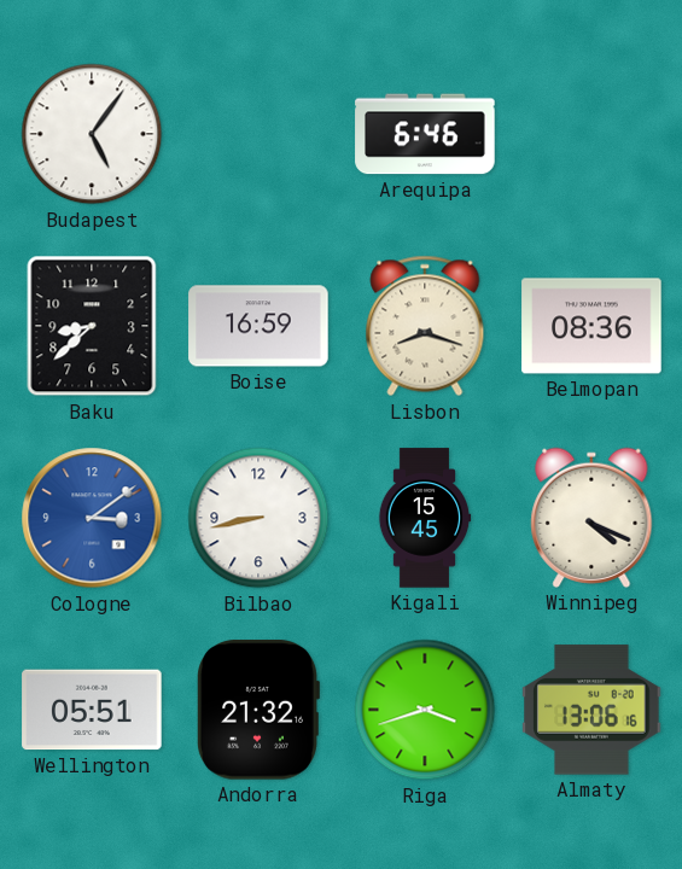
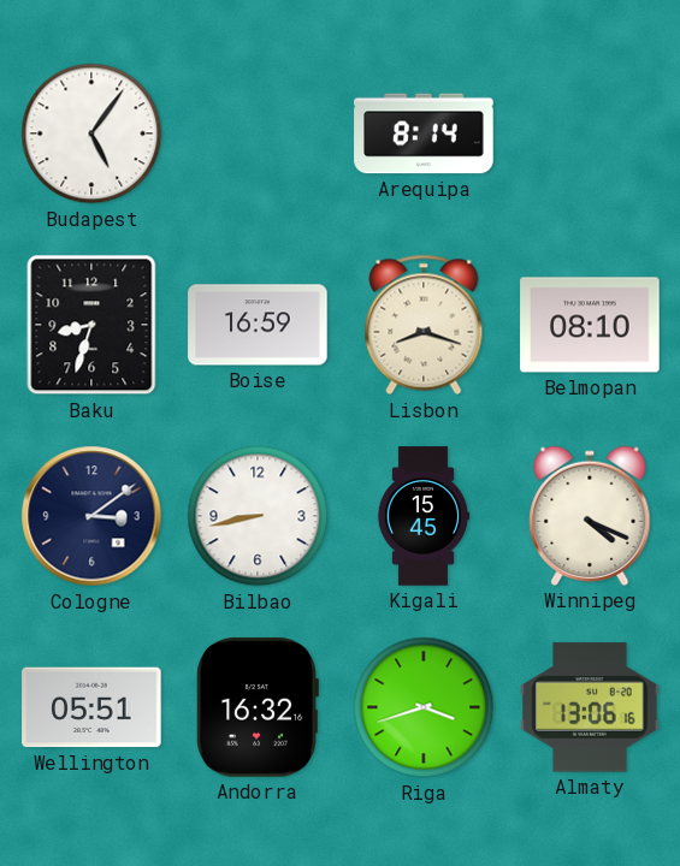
Arequipa: 6:46 -> 8:14
Baku: 8:38 -> 8:33
Belmopan: 08:36 -> 08:10
Cologne dial: blue -> navy
Andorra: 21:32 -> 16:32
